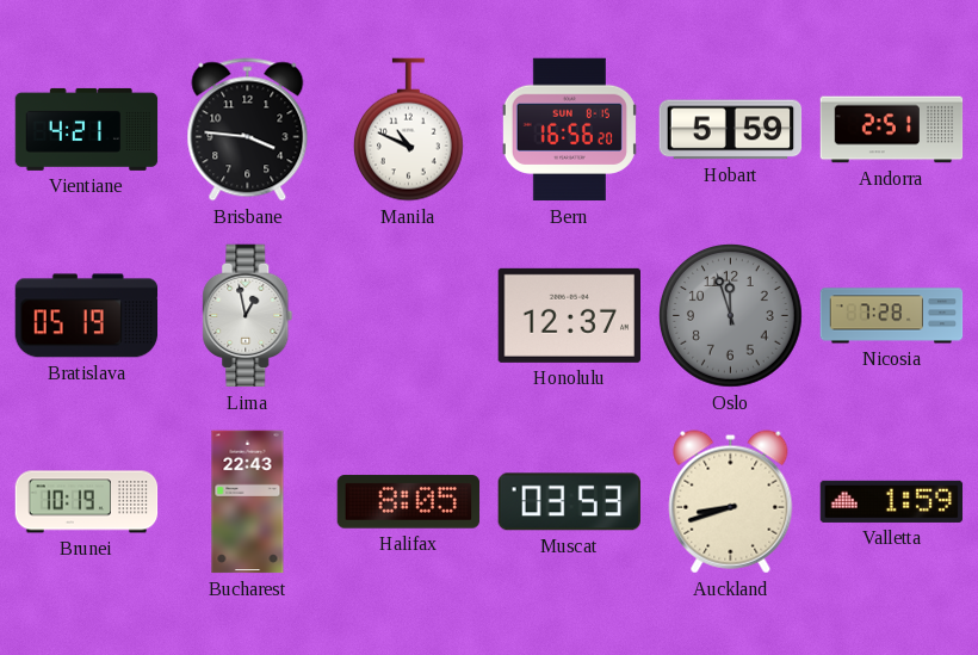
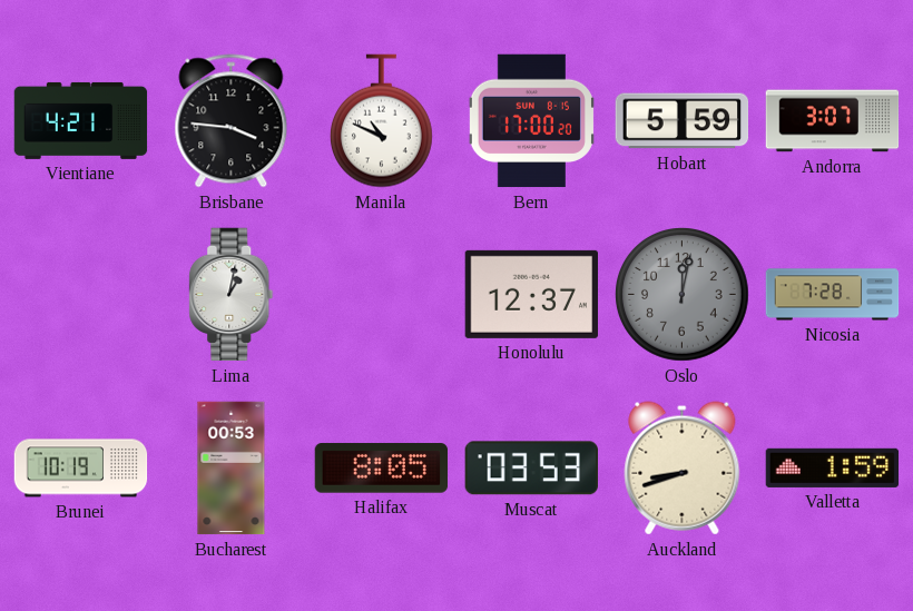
Bern: 16:56 -> 17:00
Andorra: 2:51 -> 3:07
Bratislava: 05:19 -> none
Lima: 12:58 -> 1:02
Oslo: 11:57 -> 12:02
Bucharest: 22:43 -> 00:53
